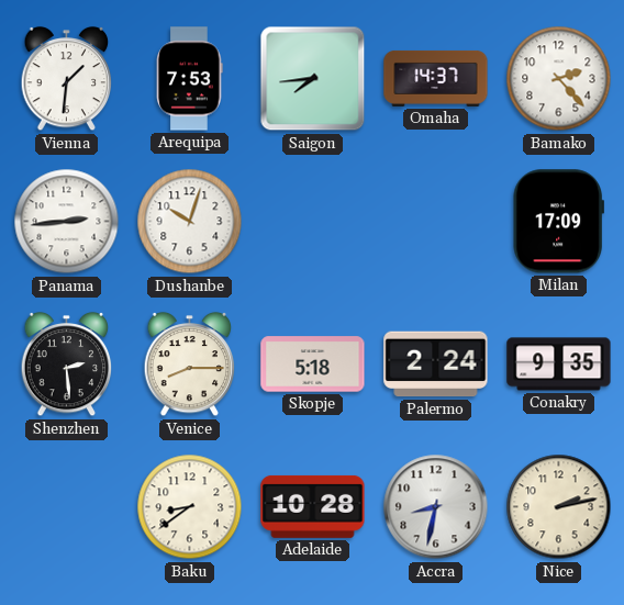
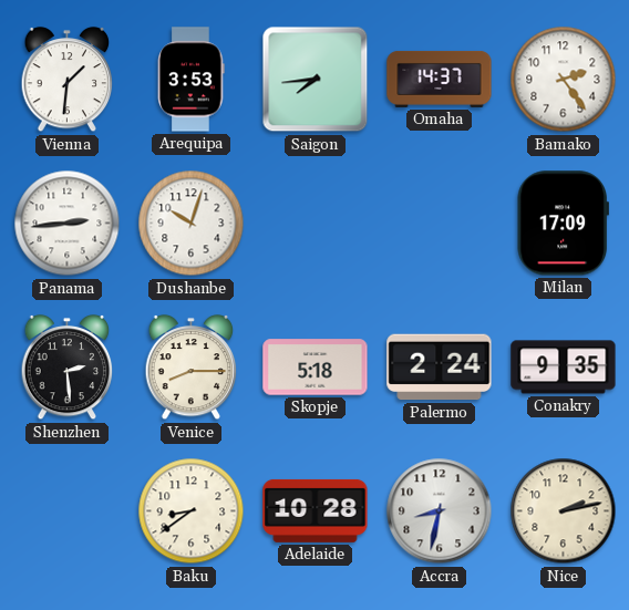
Arequipa: 7:53 -> 3:53
Bamako: 2:23 -> 2:24
